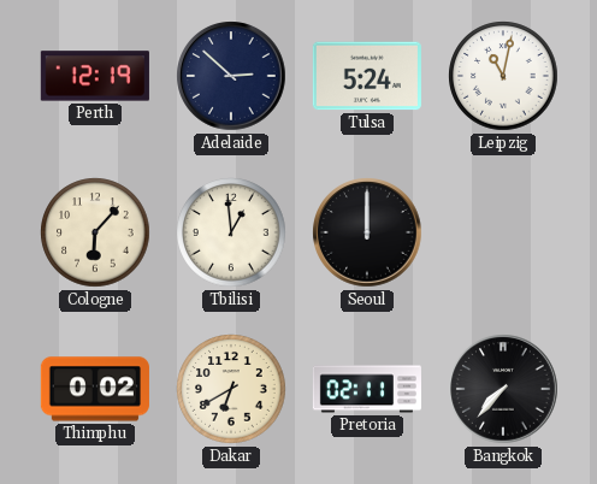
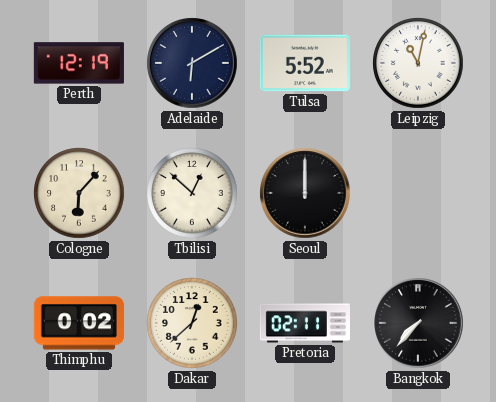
Adelaide: 2:52 -> 6:10
Tulsa: 5:24 -> 5:52
Tbilisi: 12:59 -> 12:52
Dakar: 6:40 -> 12:38
